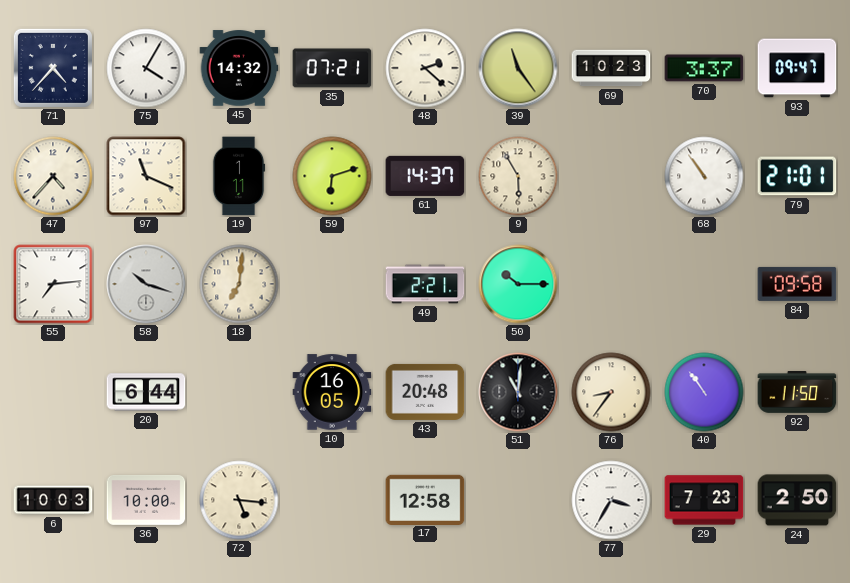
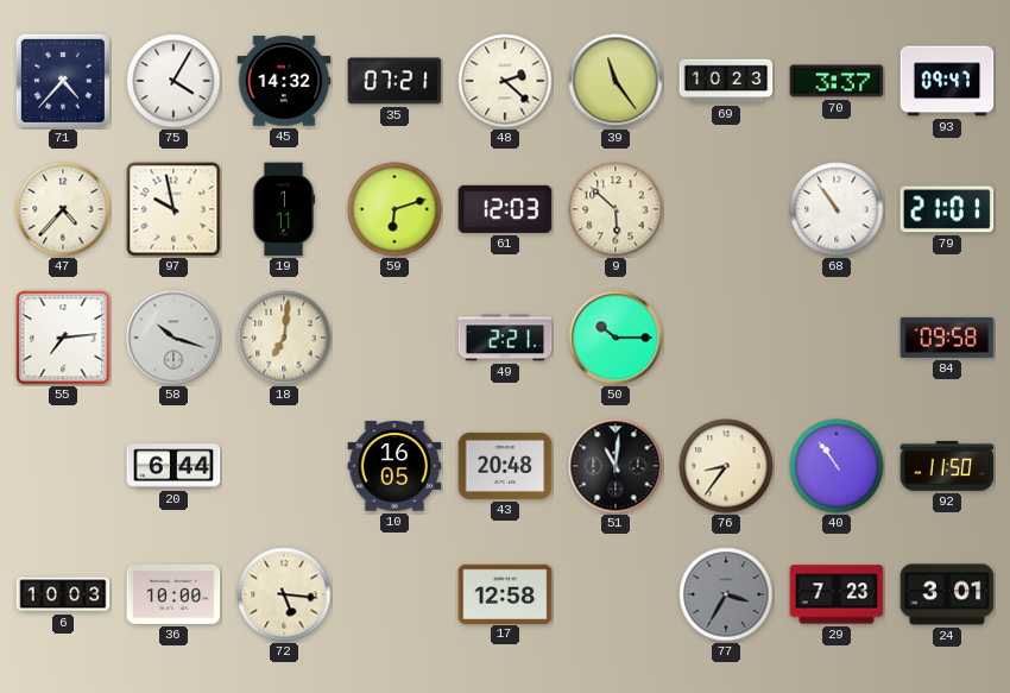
97: 11:19 -> 9:58
61: 14:37 -> 12:03
9: 5:55 -> 5:52
77 dial: white -> grey
24: 2:50 -> 3:01
